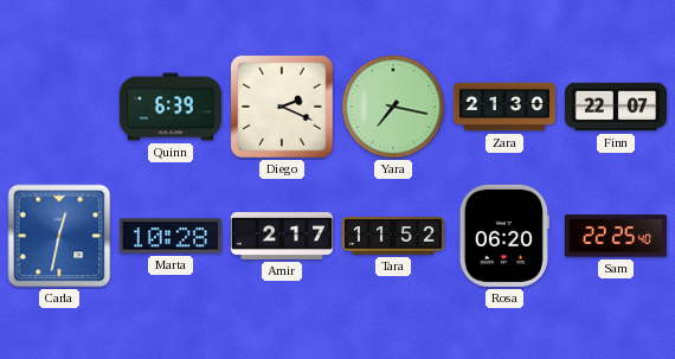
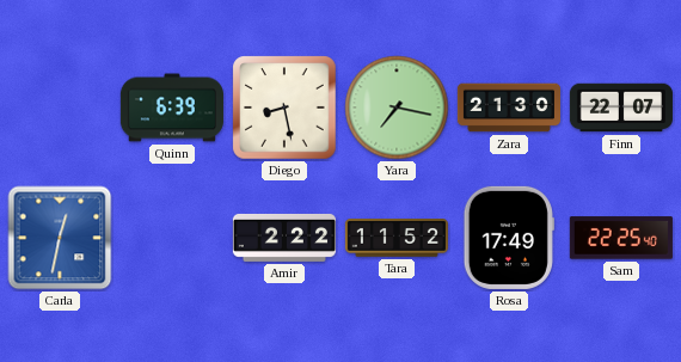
Diego: 2:19 -> 8:28
Marta: 10:28 -> none
Amir: 2:17 -> 2:22
Rosa: 06:20 -> 17:49
